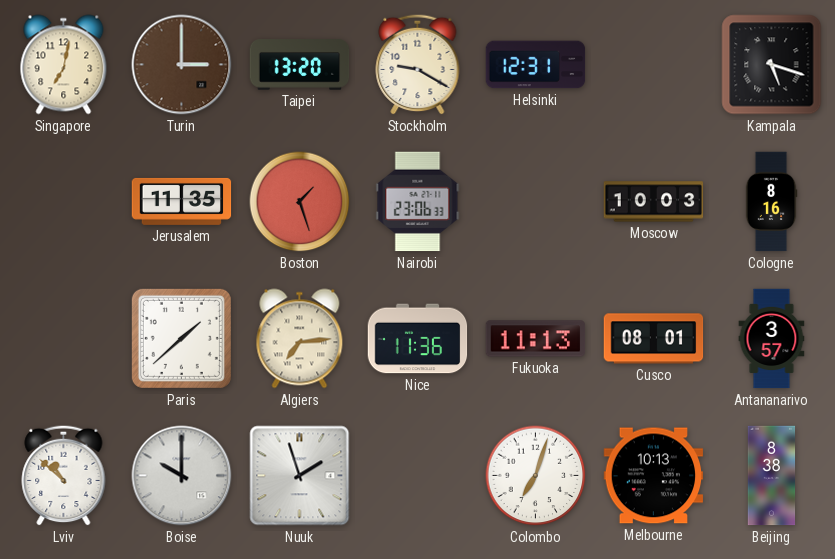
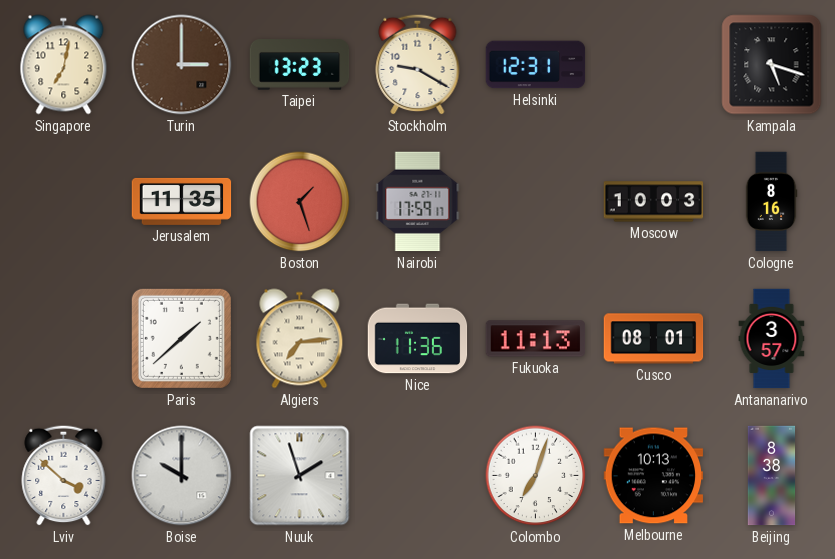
Taipei: 13:20 -> 13:23
Nairobi: 23:06 -> 17:59
Lviv: 10:52 -> 3:52
